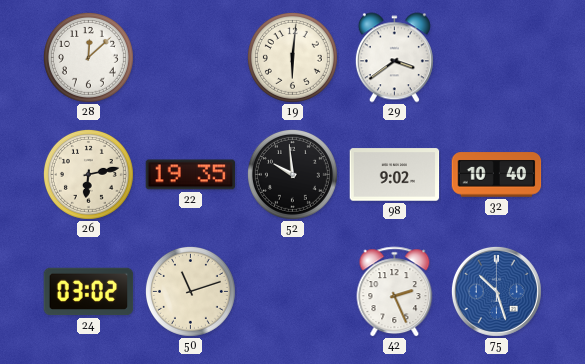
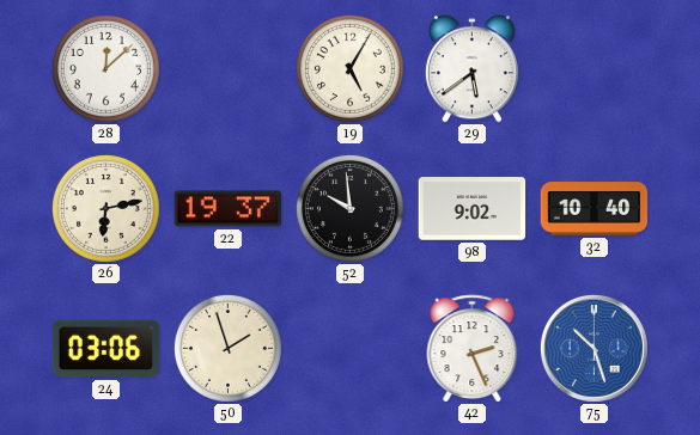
19: 6:01 -> 5:05
29: 3:39 -> 5:39
22: 19:35 -> 19:37
24: 03:02 -> 03:06
50: 11:12 -> 1:57
